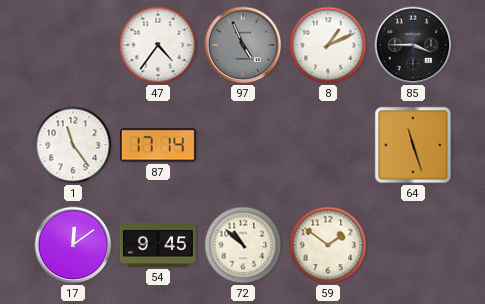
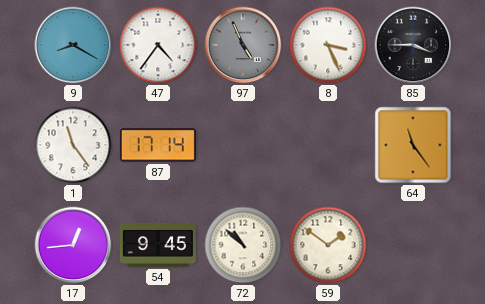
9: none -> 8:20
8: 1:11 -> 3:26
64: 11:27 -> 11:24
17: 12:09 -> 12:44
